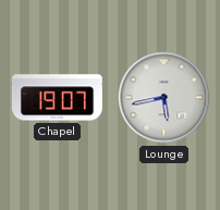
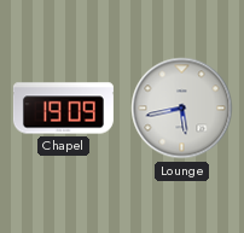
Chapel: 19:07 -> 19:09
